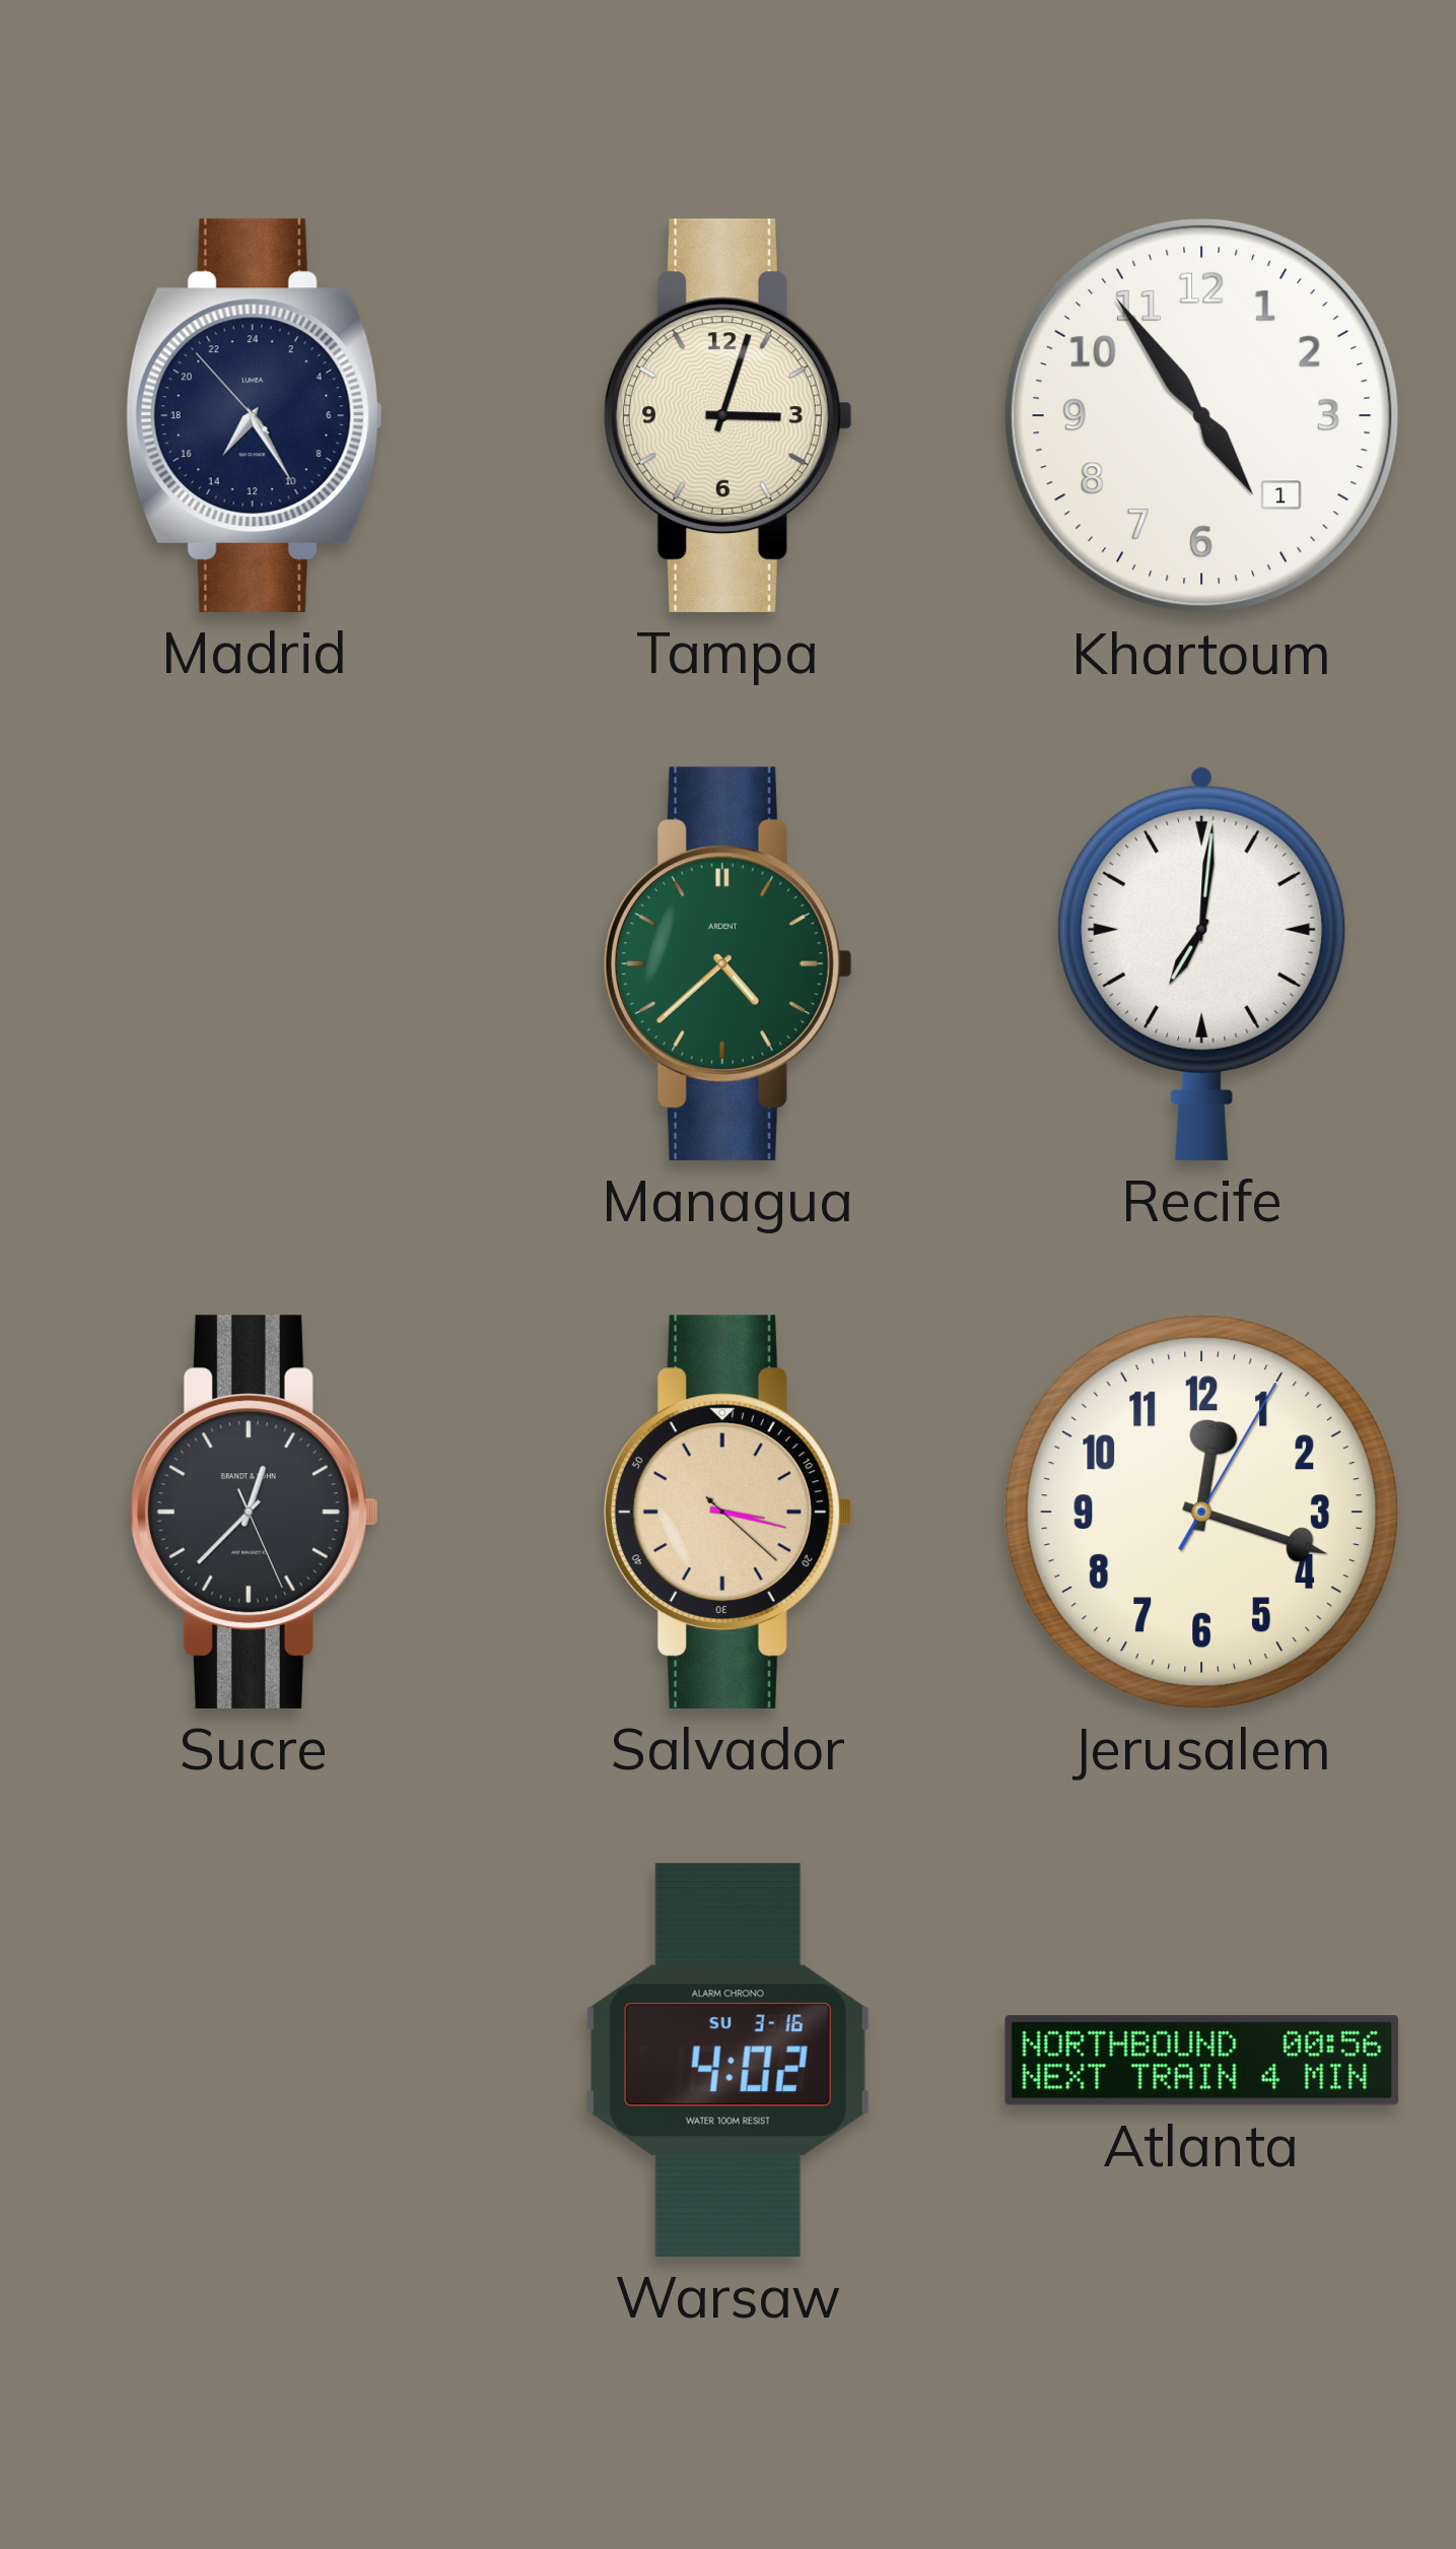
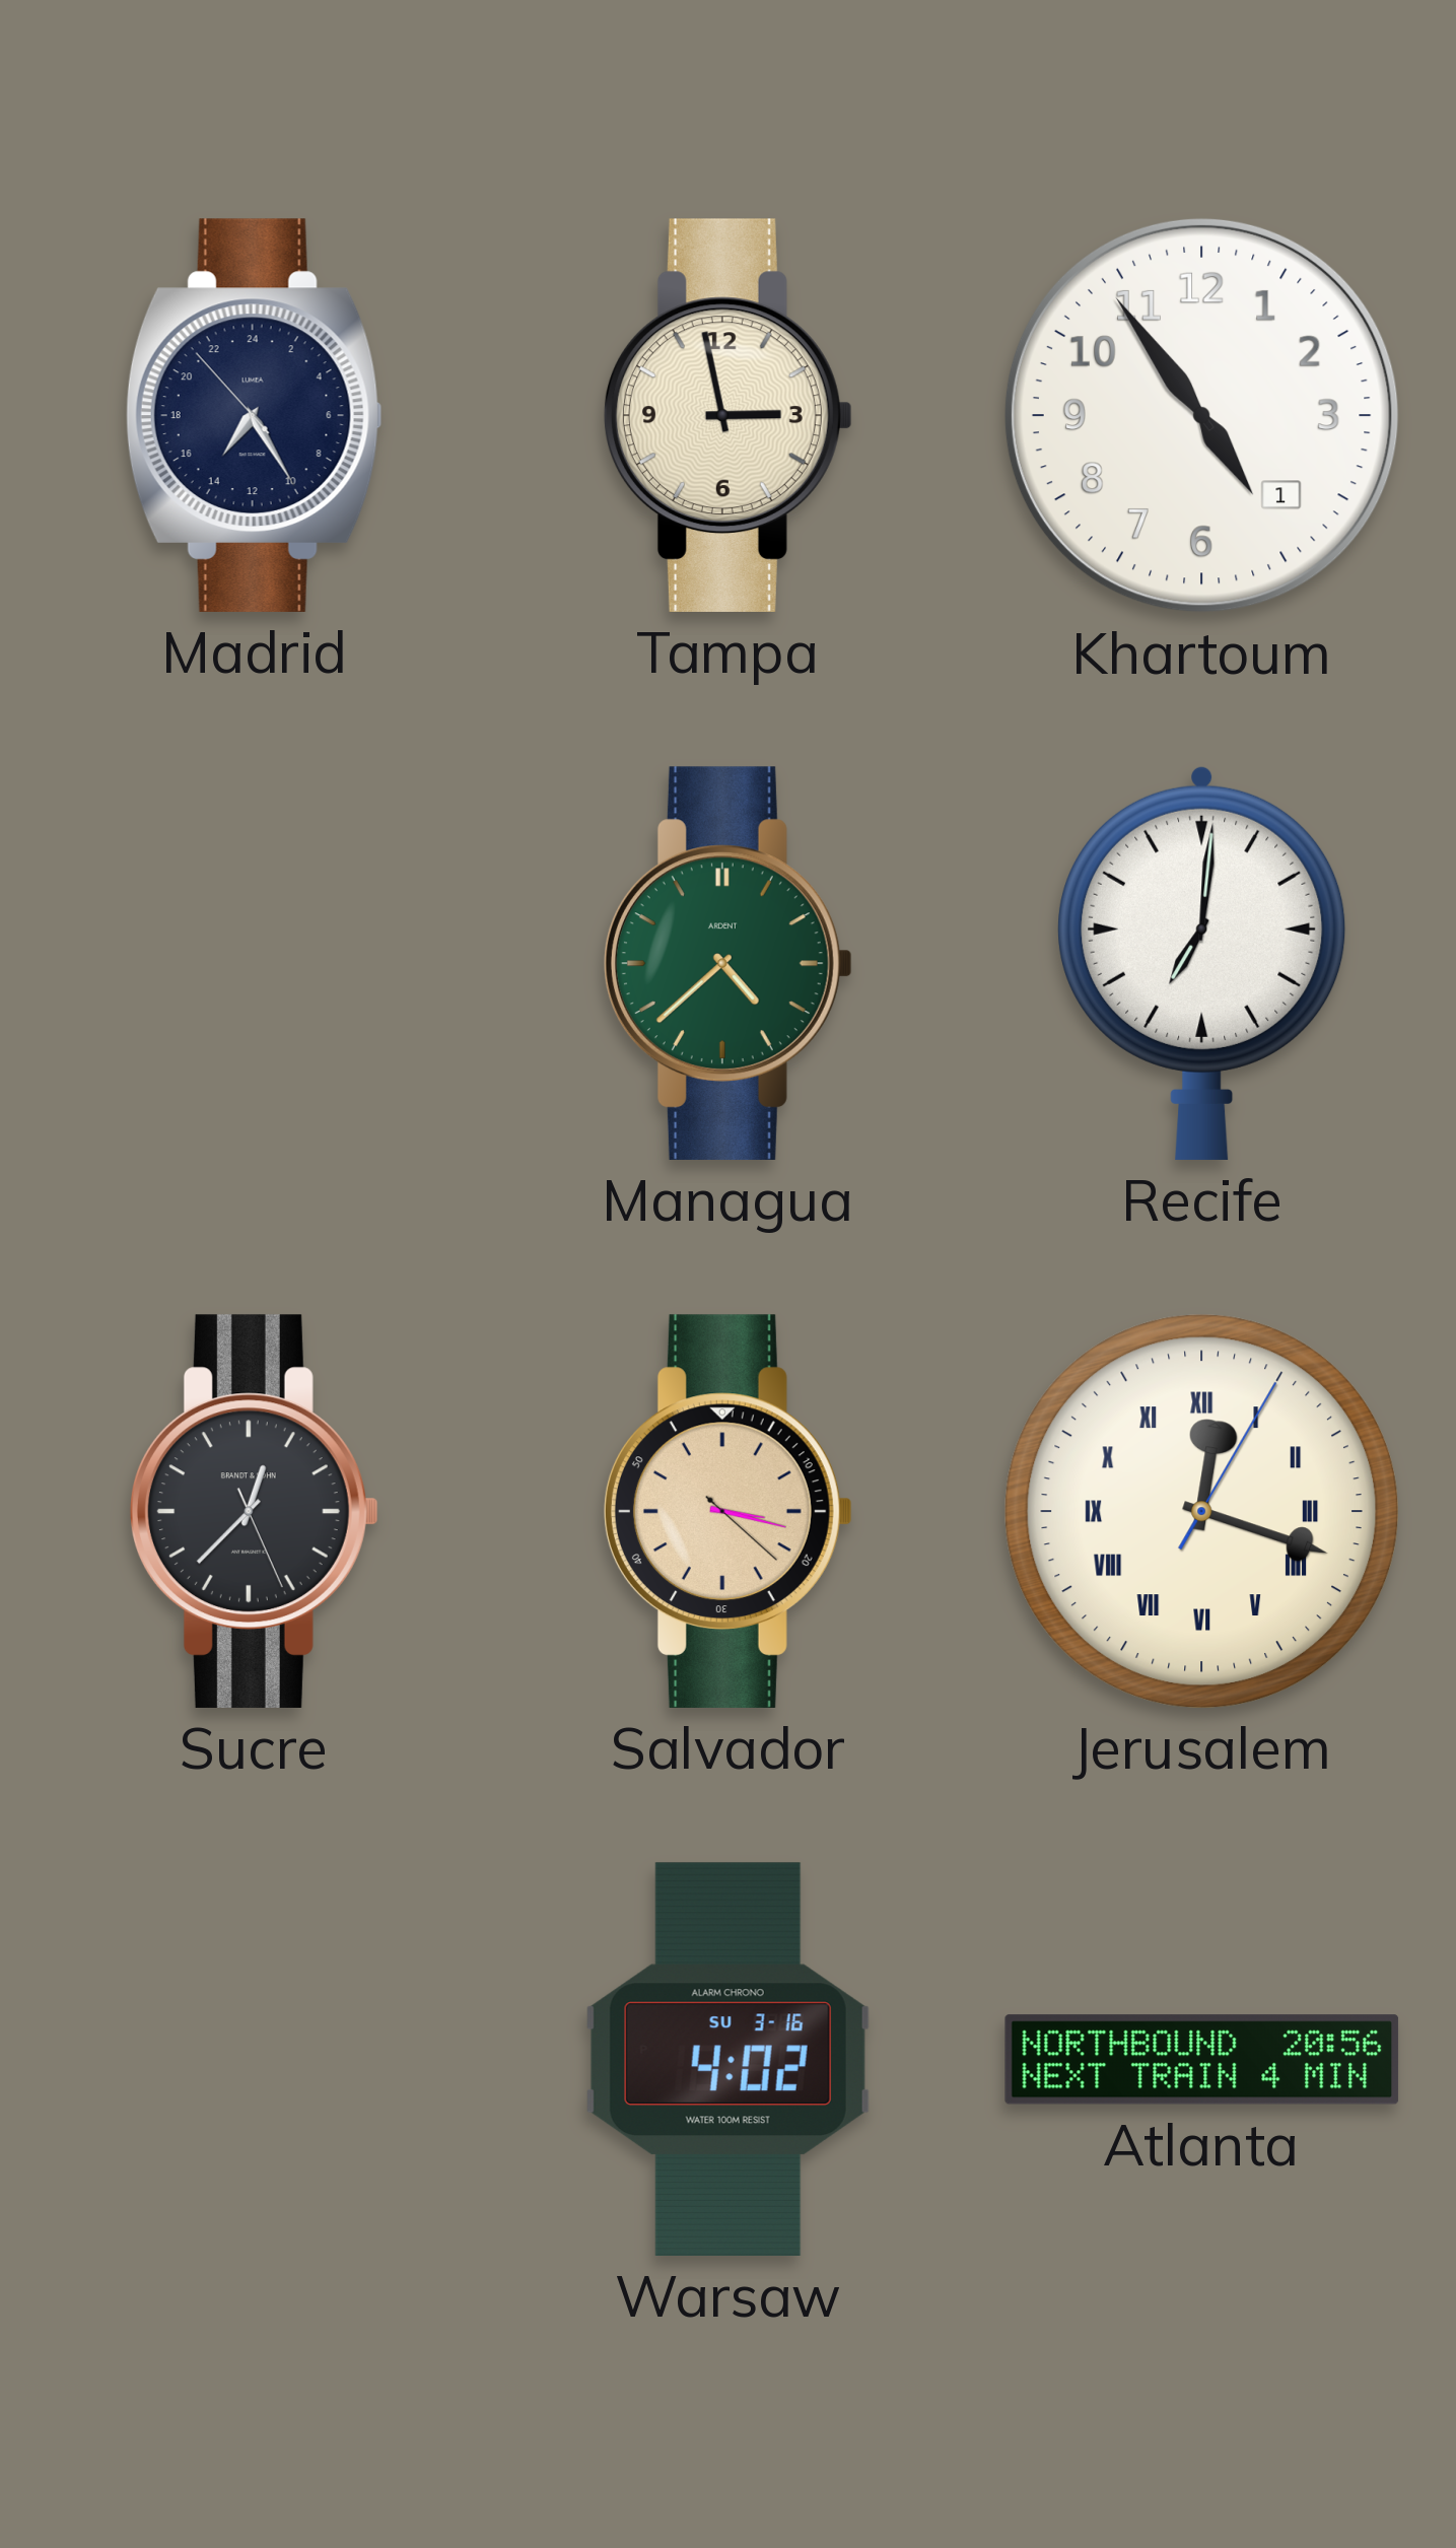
Tampa: 3:03 -> 2:58
Jerusalem numerals: Arabic -> Roman
Atlanta: 00:56 -> 20:56
